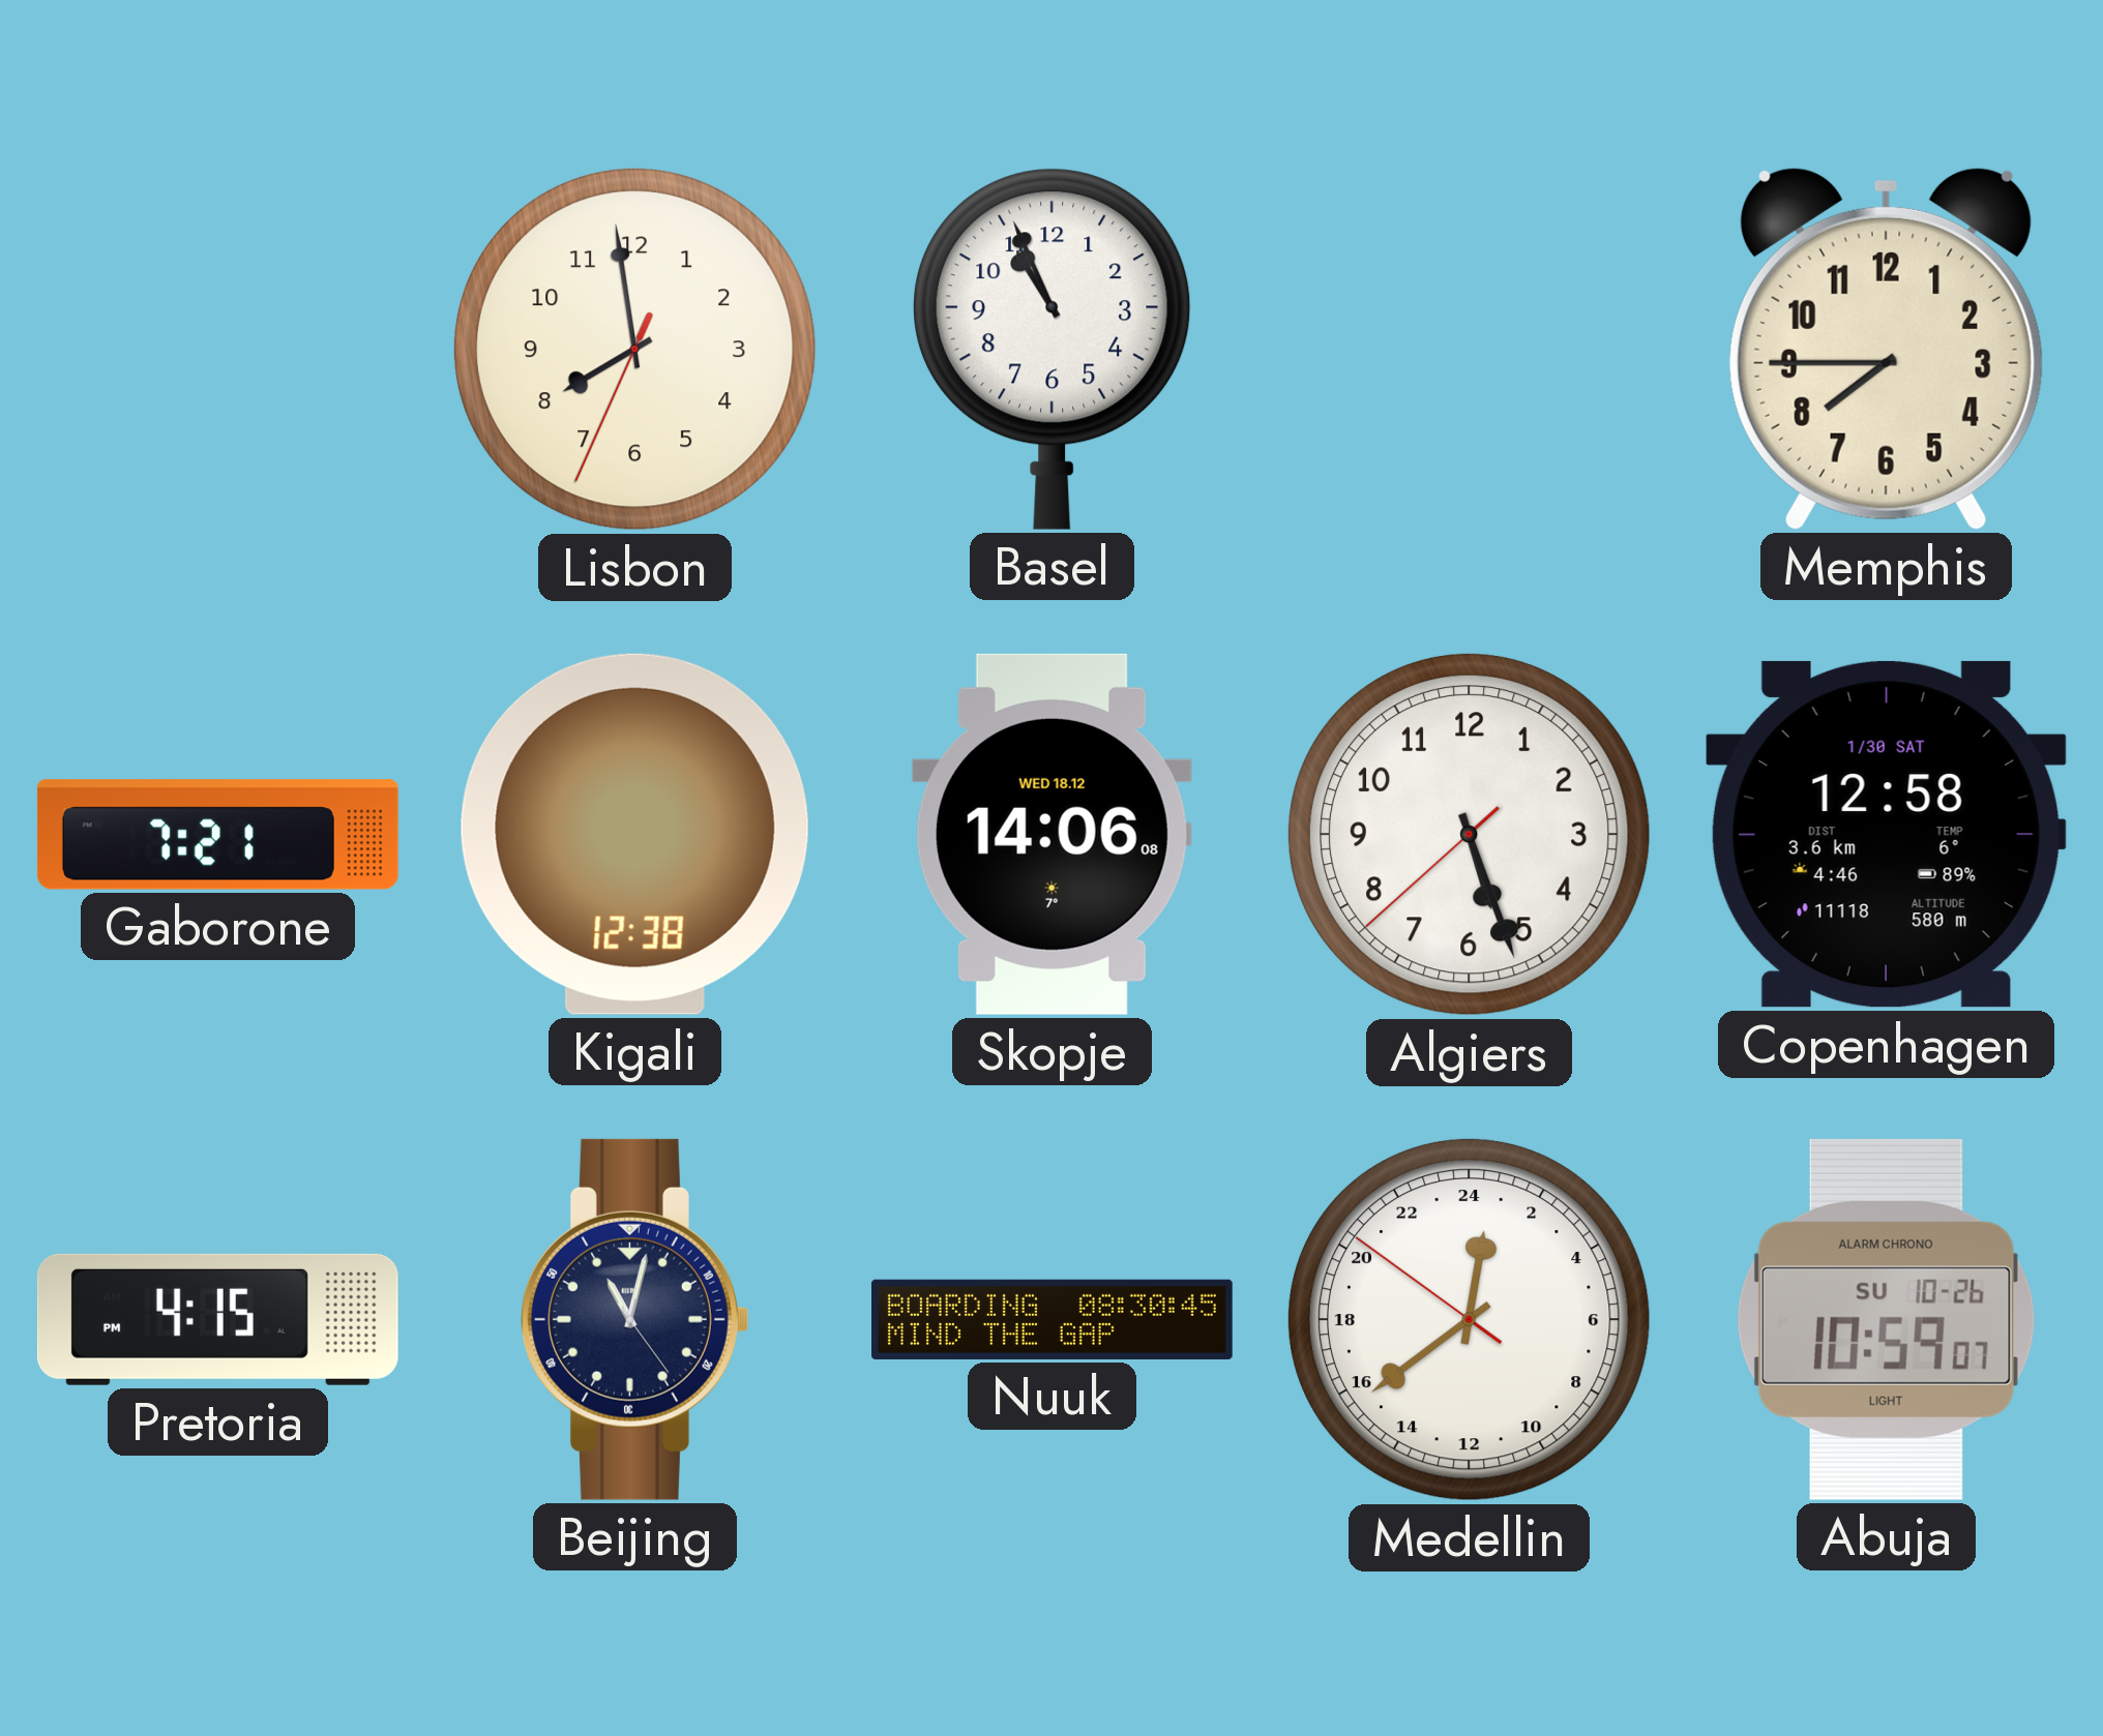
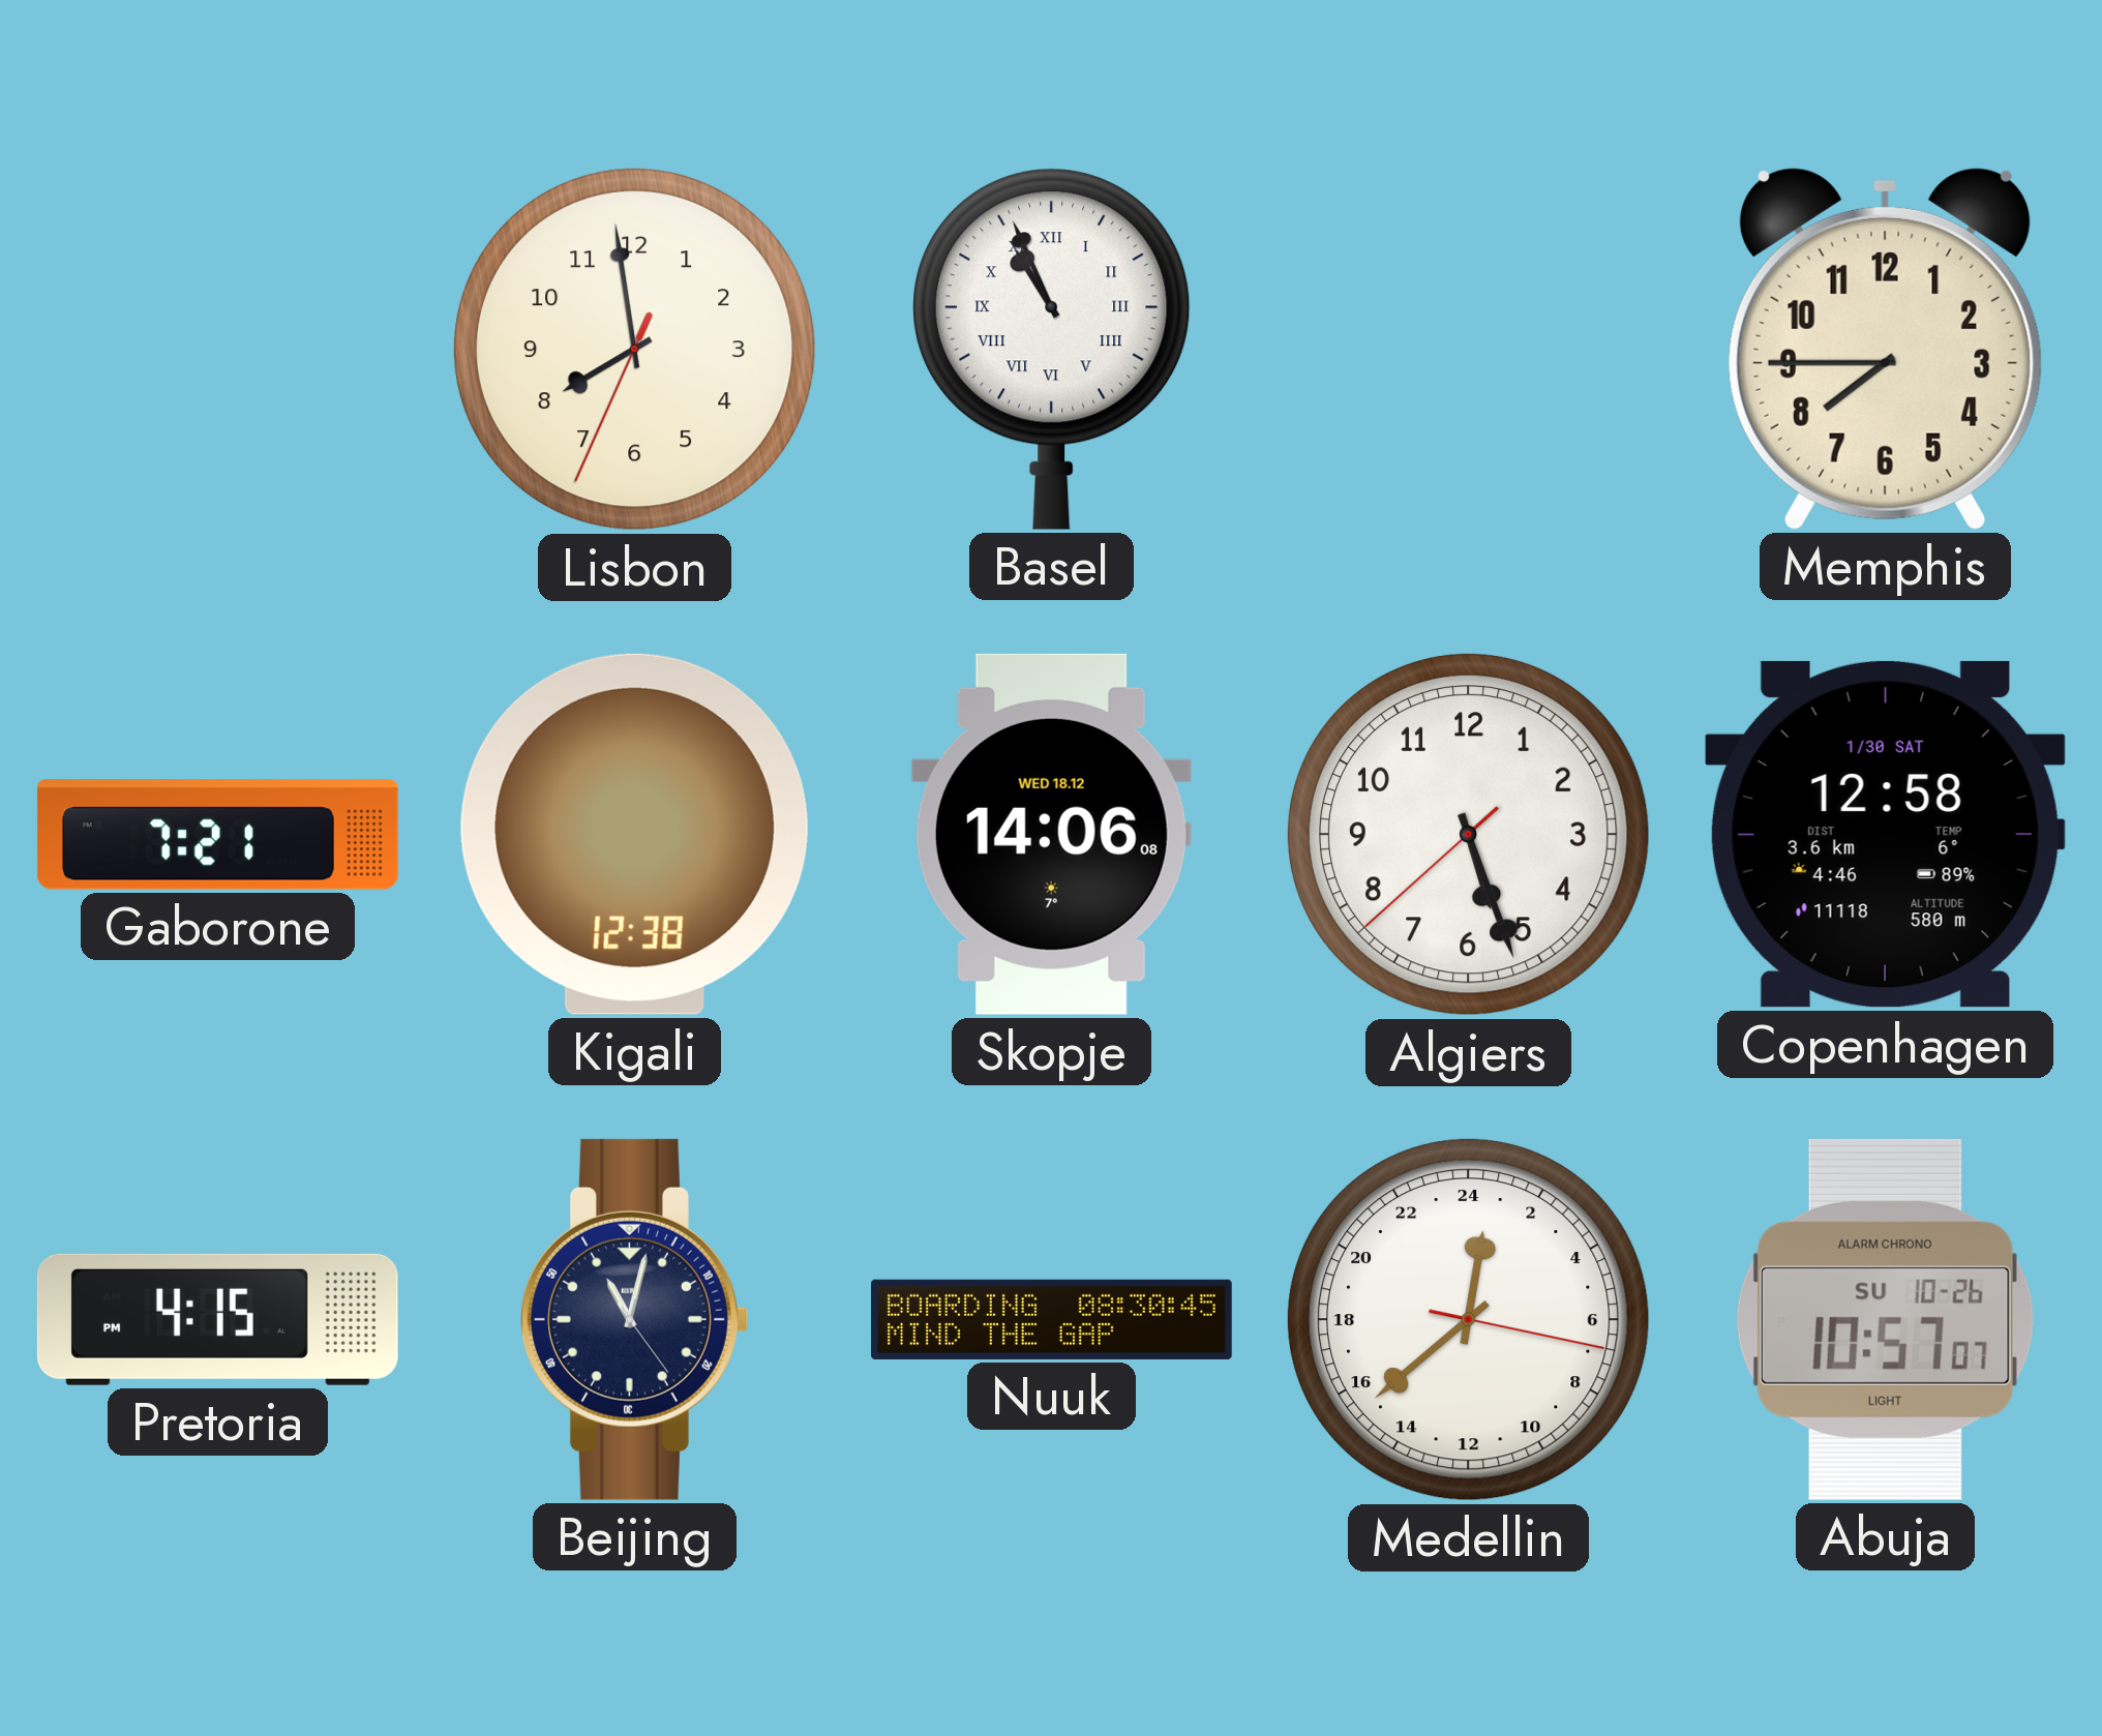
Basel numerals: Arabic -> Roman
Medellin: 0:38:51 -> 0:38:17
Abuja: 10:59 -> 10:57
